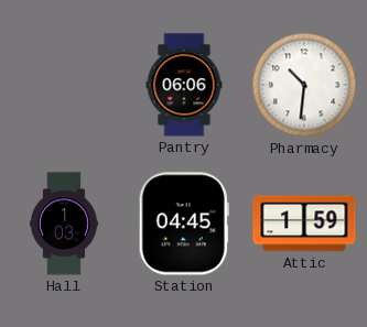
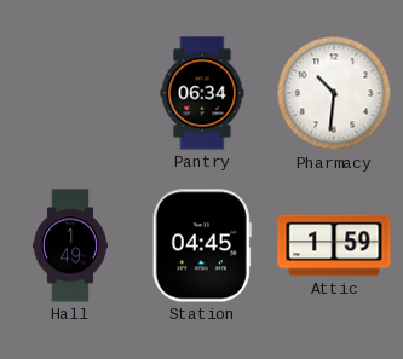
Pantry: 06:06 -> 06:34
Hall: 1:03 -> 1:49
